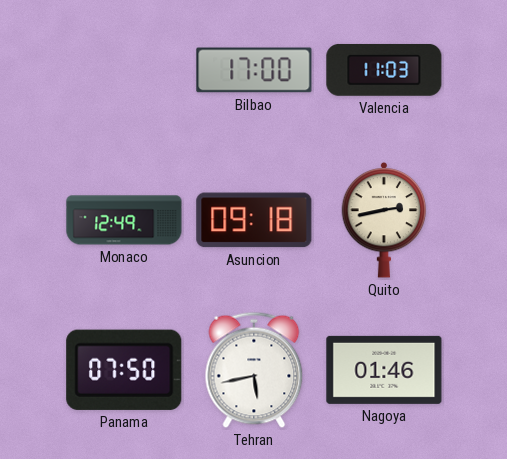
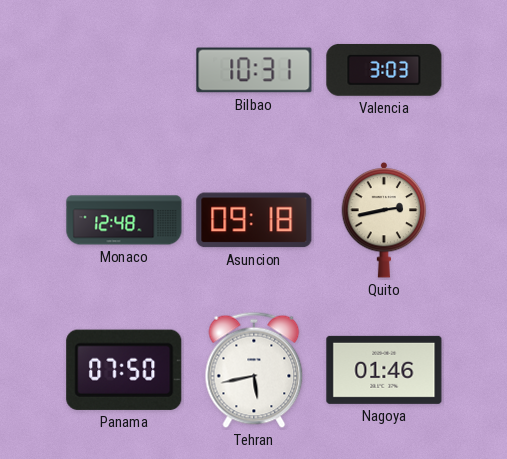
Bilbao: 17:00 -> 10:31
Valencia: 11:03 -> 3:03
Monaco: 12:49 -> 12:48
